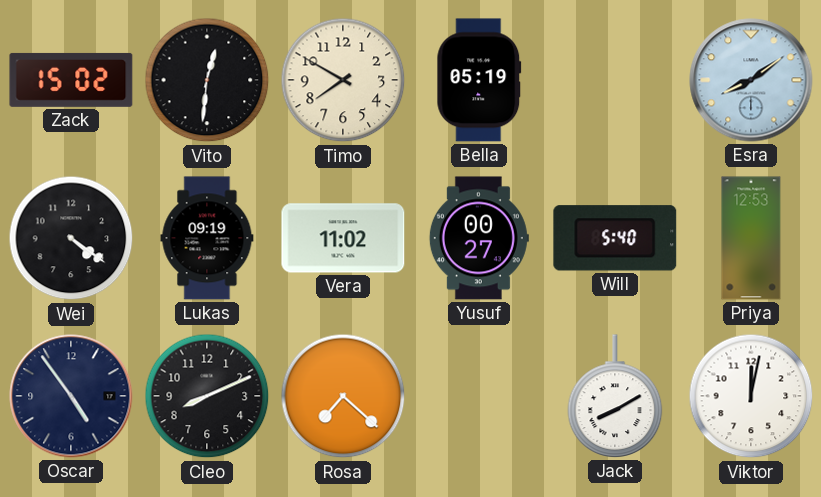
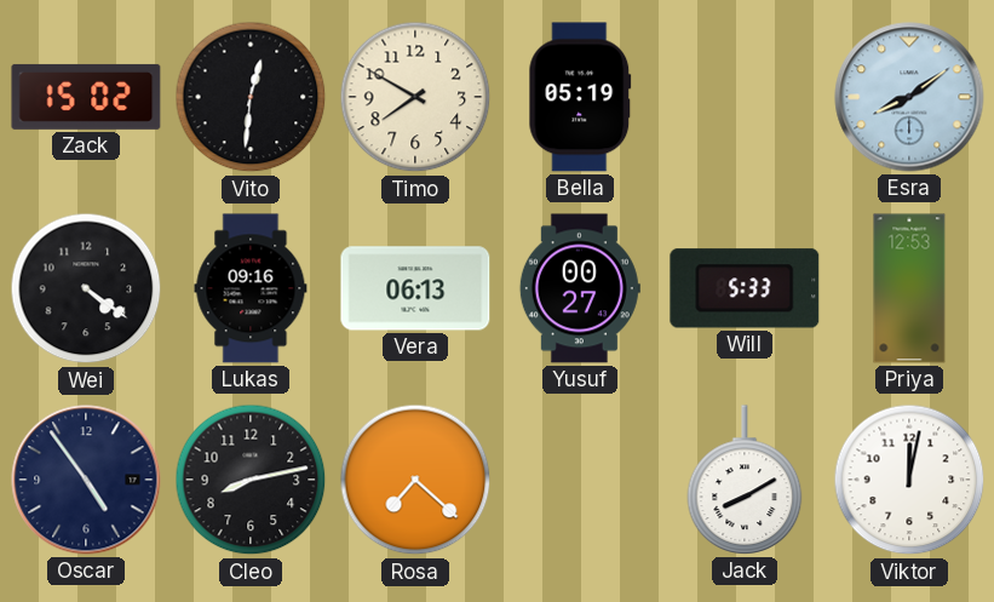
Lukas: 09:19 -> 09:16
Vera: 11:02 -> 06:13
Will: 5:40 -> 5:33
Cleo: 8:11 -> 8:13
